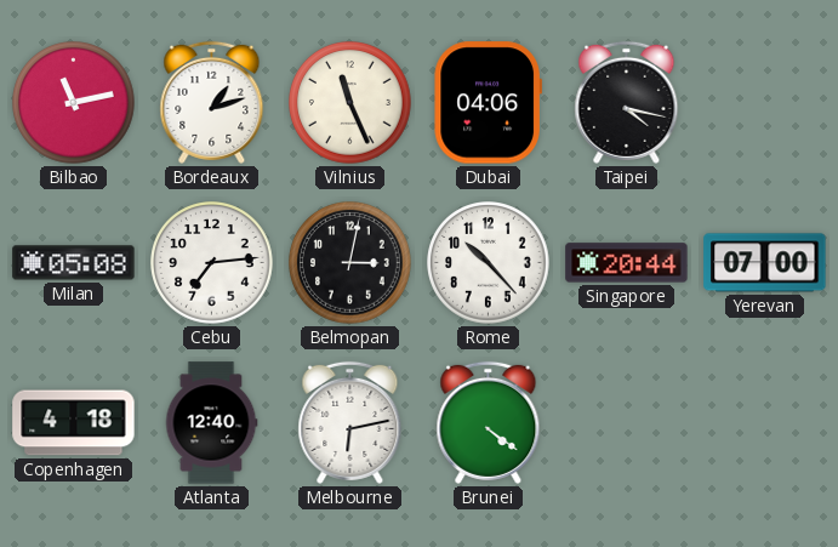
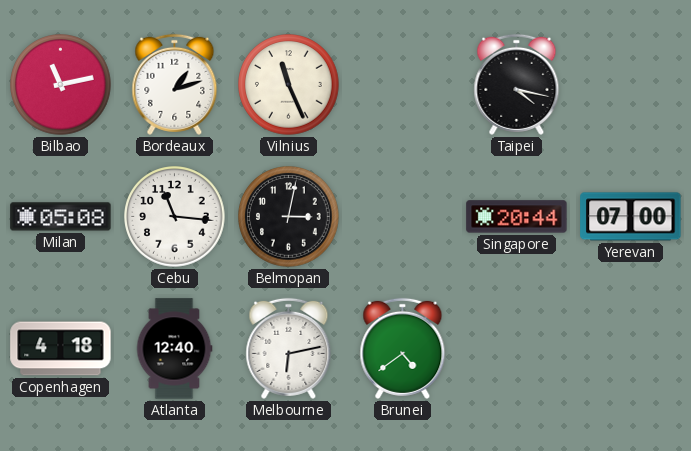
Dubai: 04:06 -> none
Cebu: 7:14 -> 11:16
Rome: 10:23 -> none
Brunei: 4:21 -> 4:39
